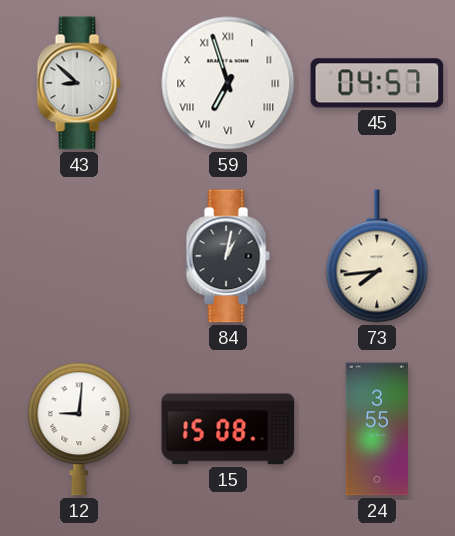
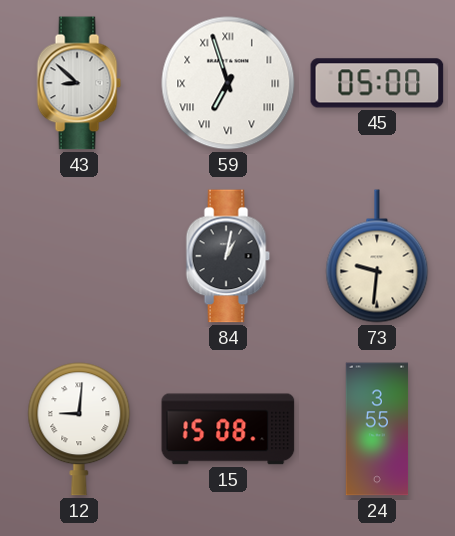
45: 04:57 -> 05:00
73: 7:44 -> 9:31
